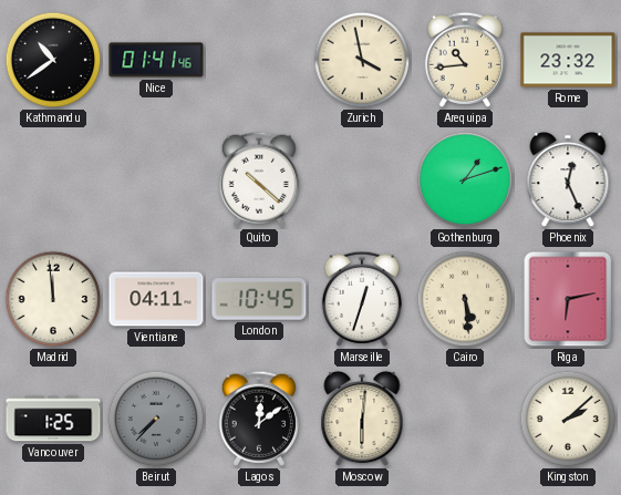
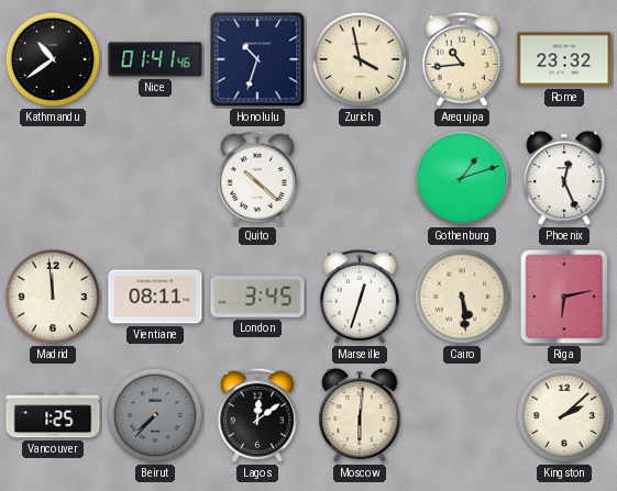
Honolulu: none -> 10:33
Vientiane: 04:11 -> 08:11
London: 10:45 -> 3:45
